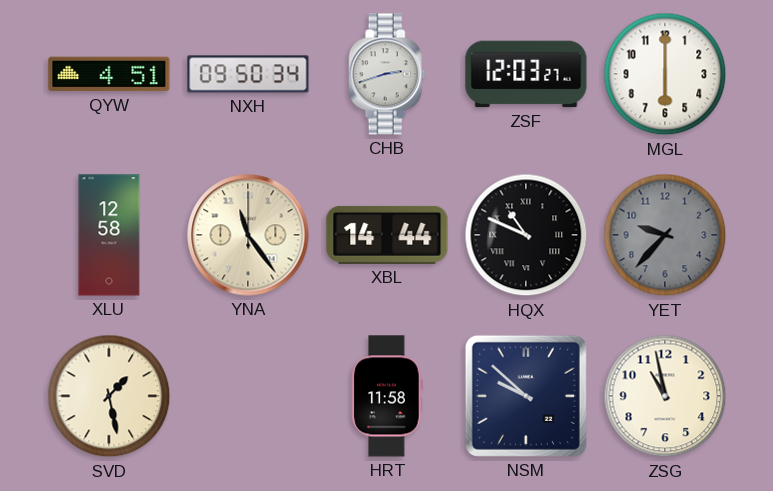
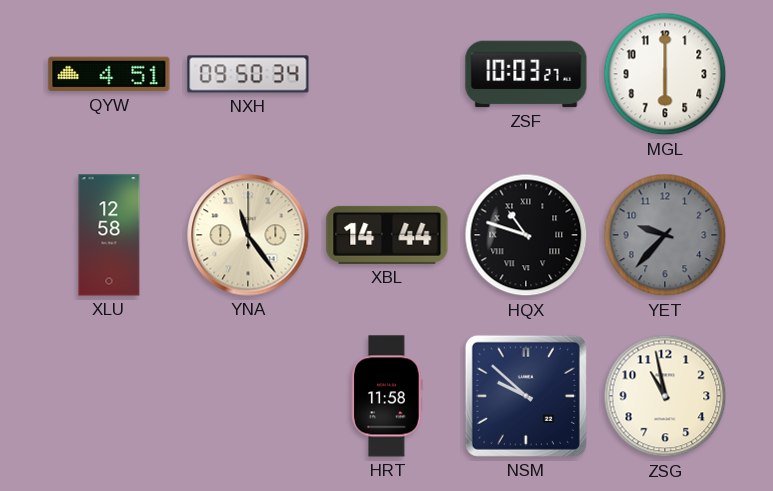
CHB: 2:42 -> none
ZSF: 12:03 -> 10:03
HQX: 10:49 -> 10:48
SVD: 1:28 -> none
